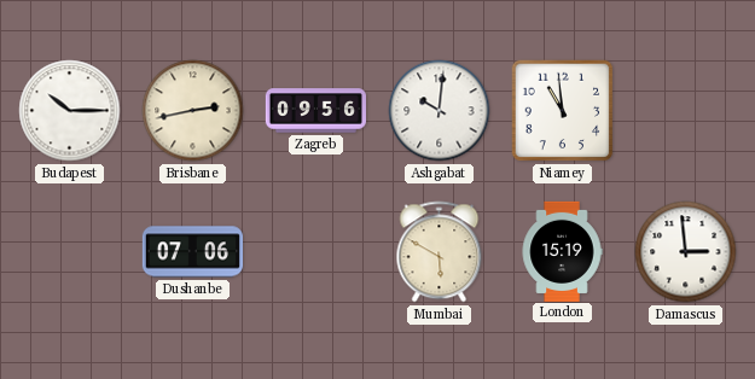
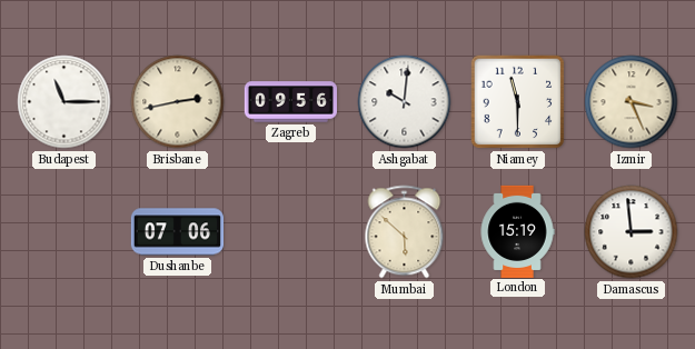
Budapest: 10:15 -> 11:15
Niamey: 10:59 -> 11:30
Izmir: none -> 3:26
Mumbai: 5:50 -> 5:52
